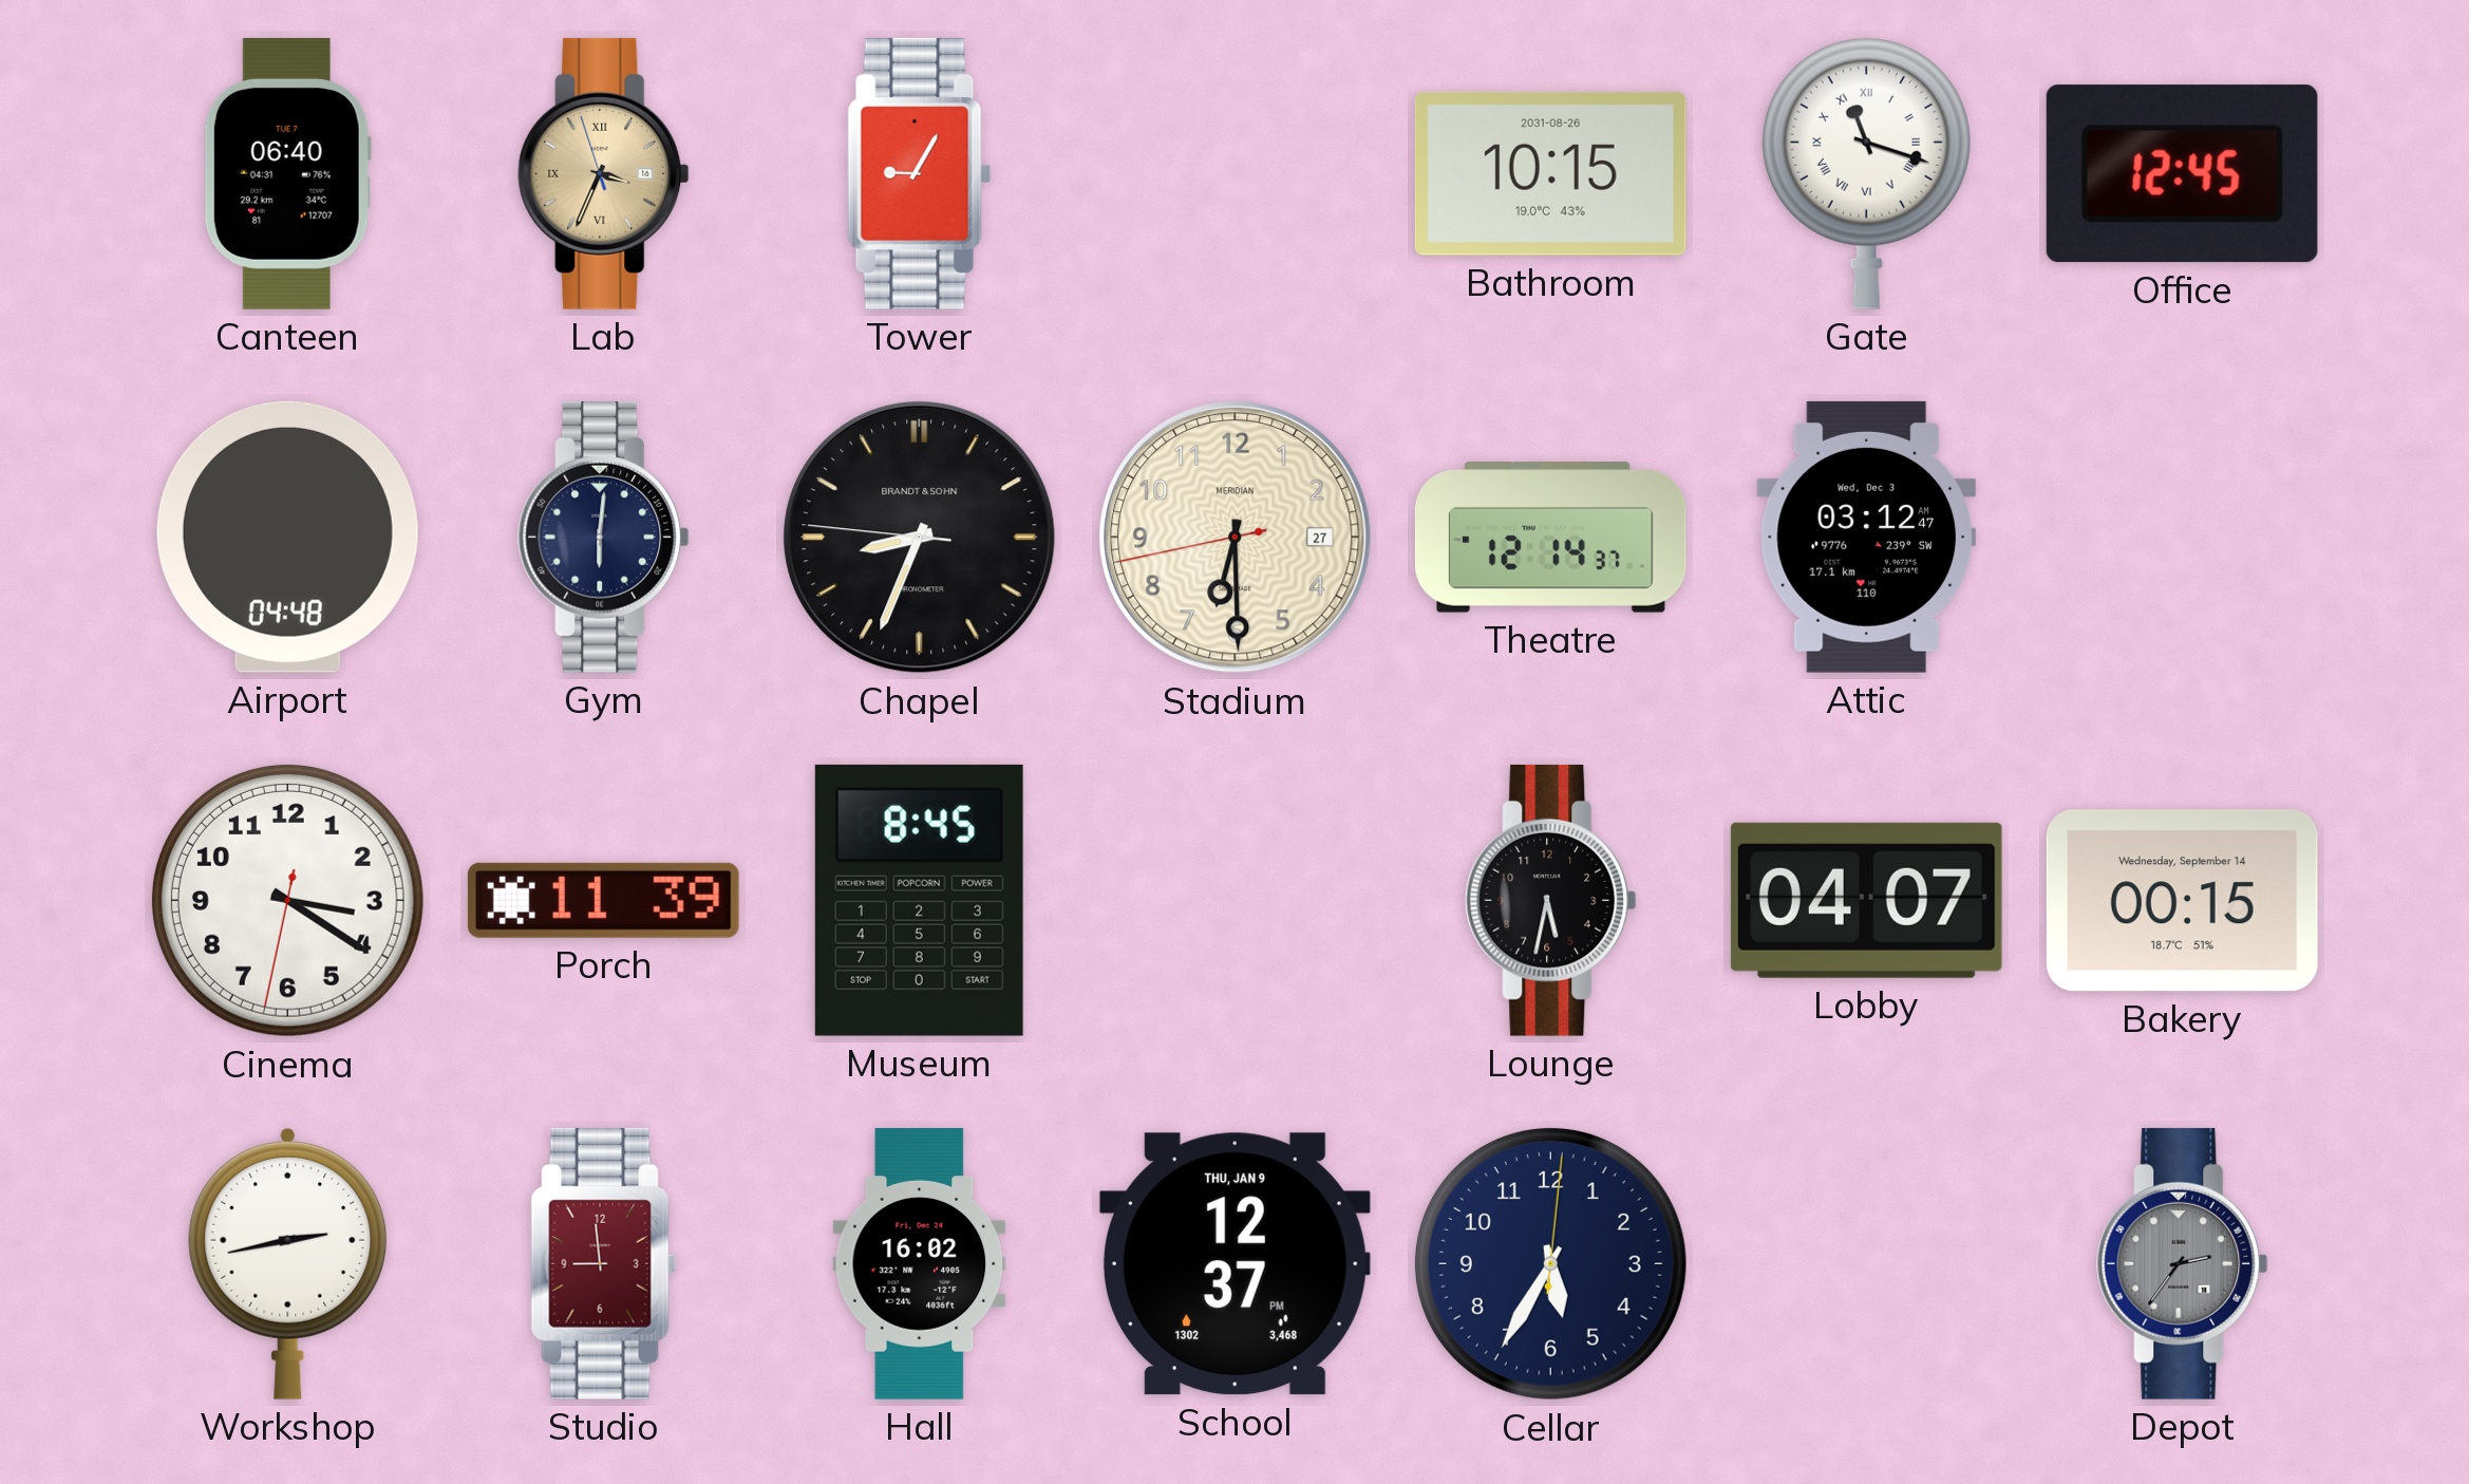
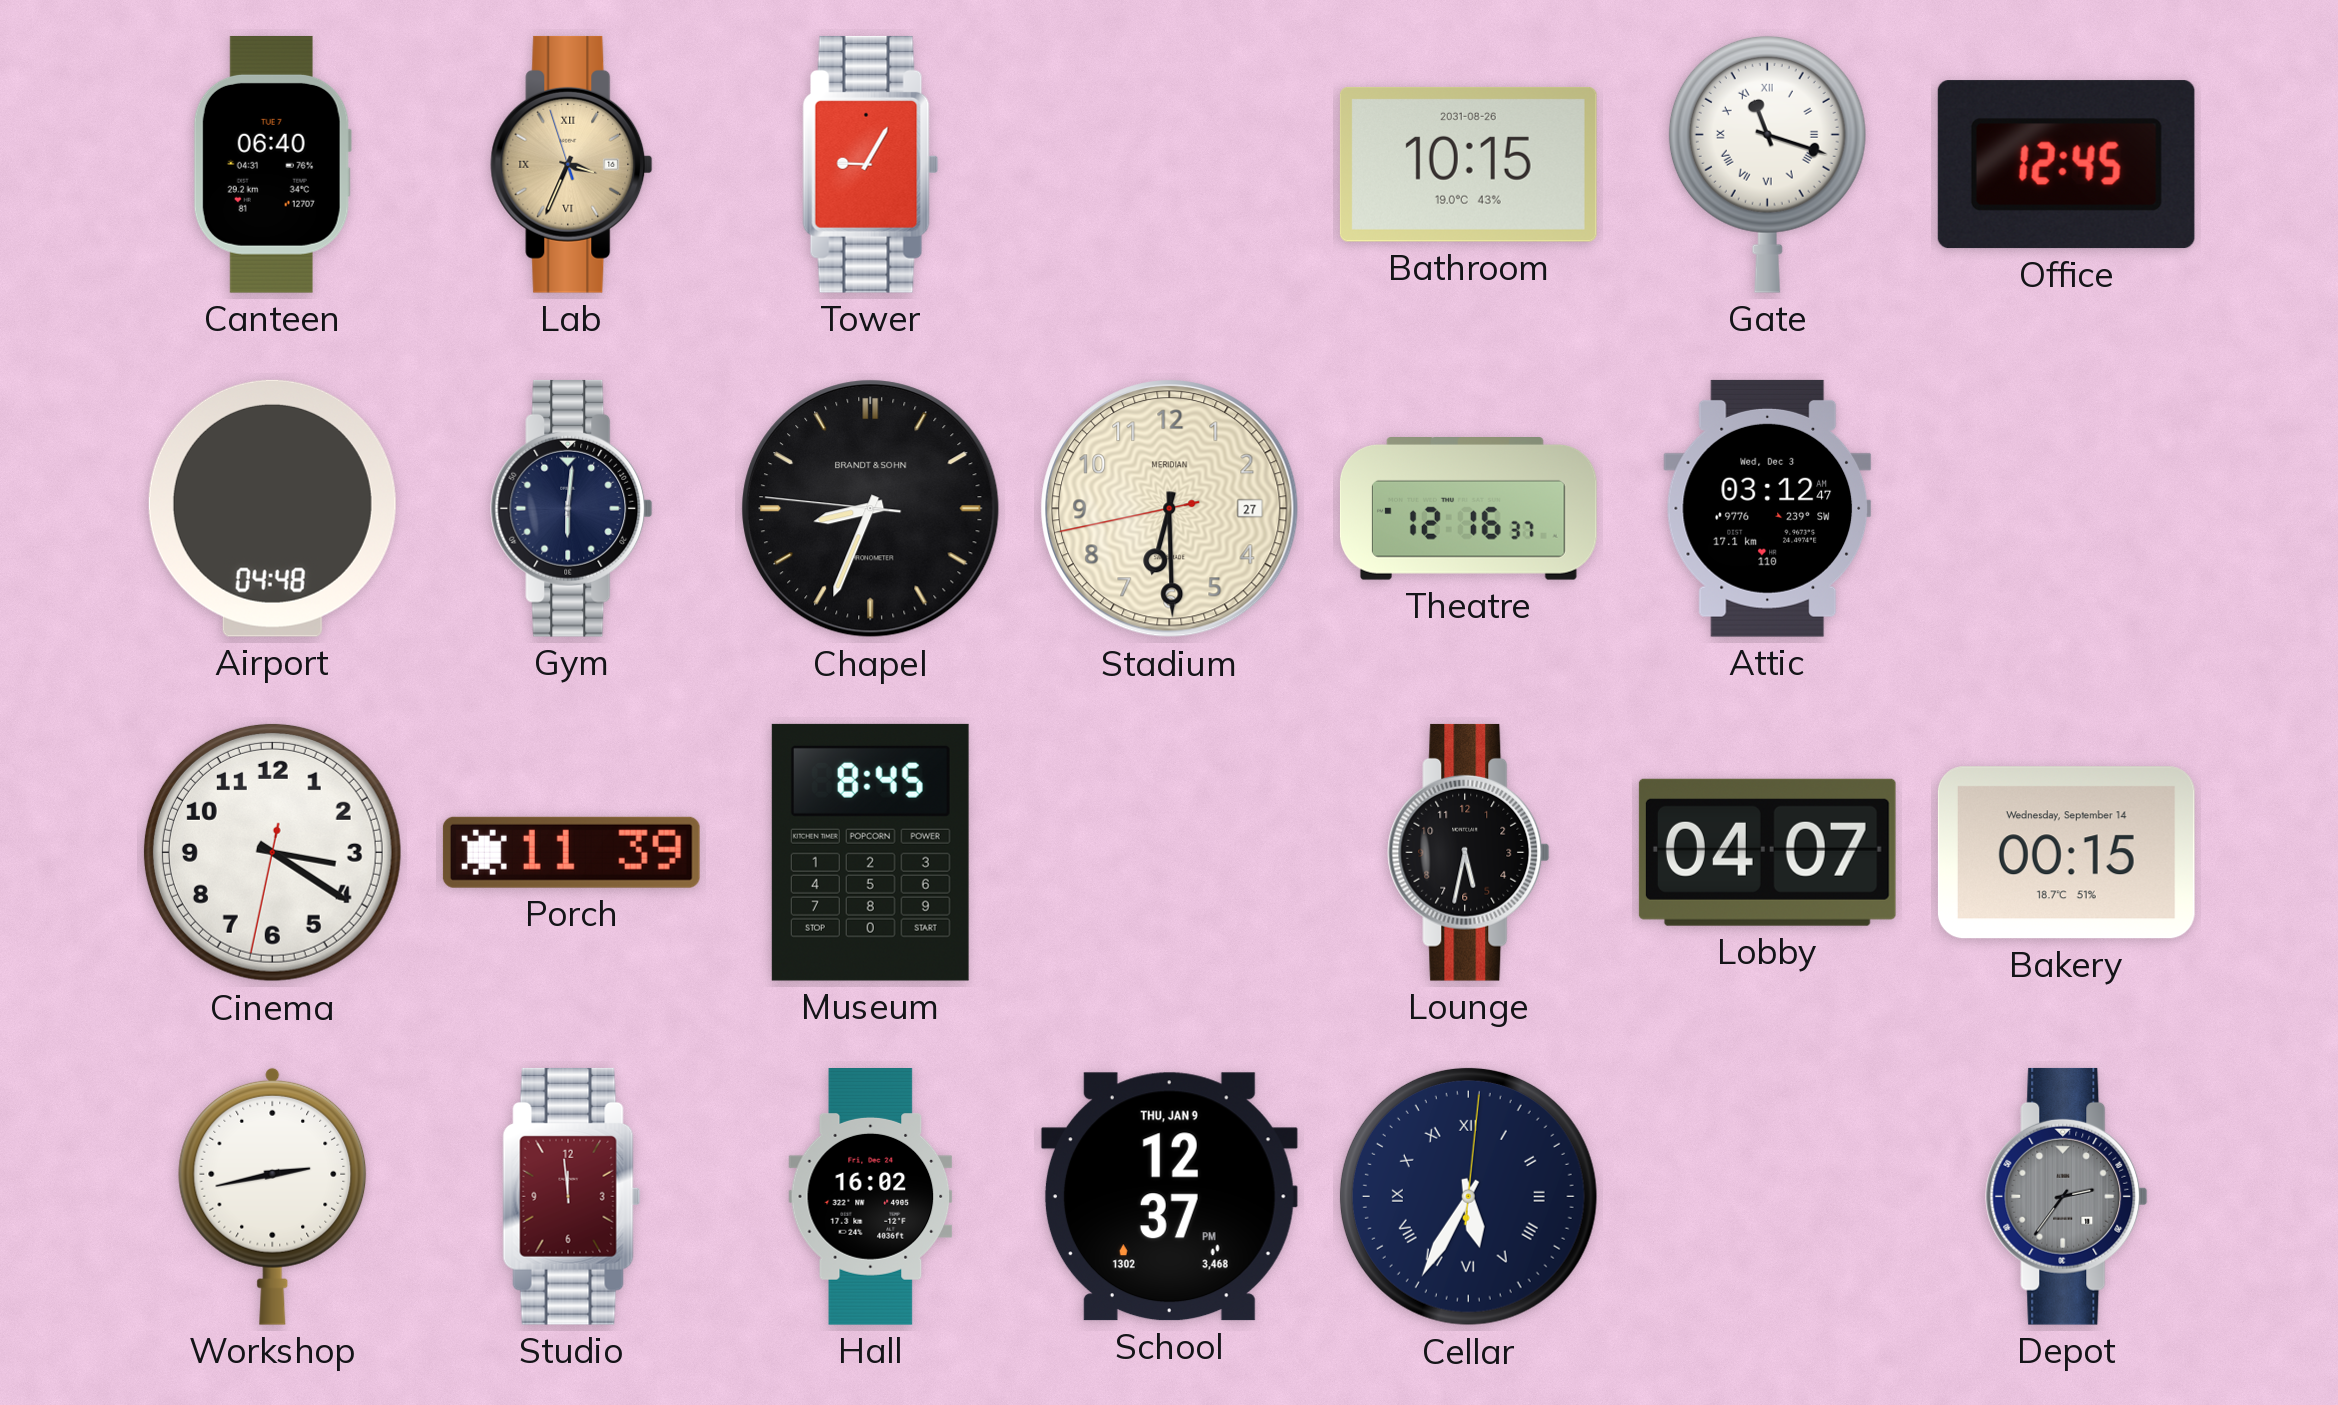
Theatre: 12:14 -> 12:16
Studio: 8:59 -> 11:59
Cellar numerals: Arabic -> Roman
